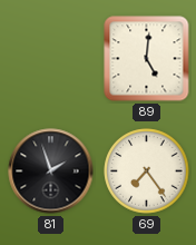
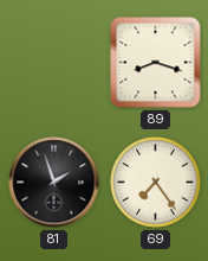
89: 5:01 -> 8:18
